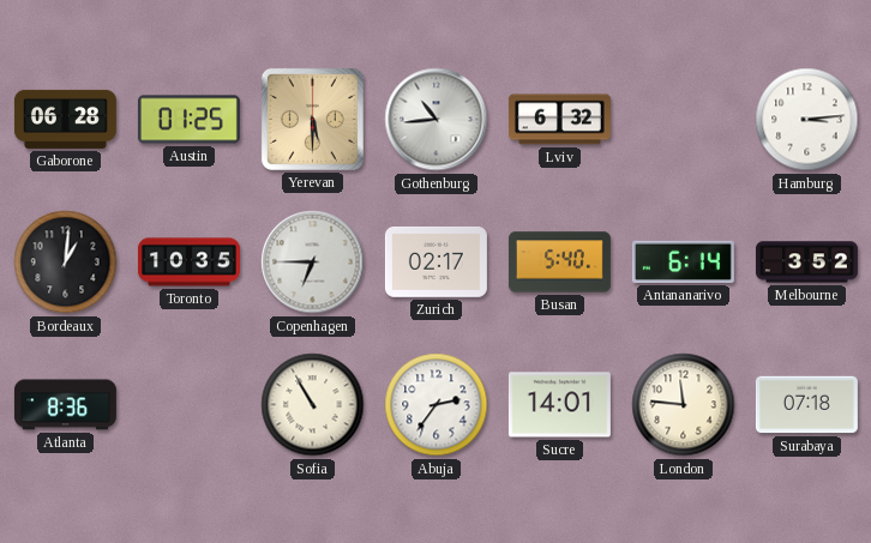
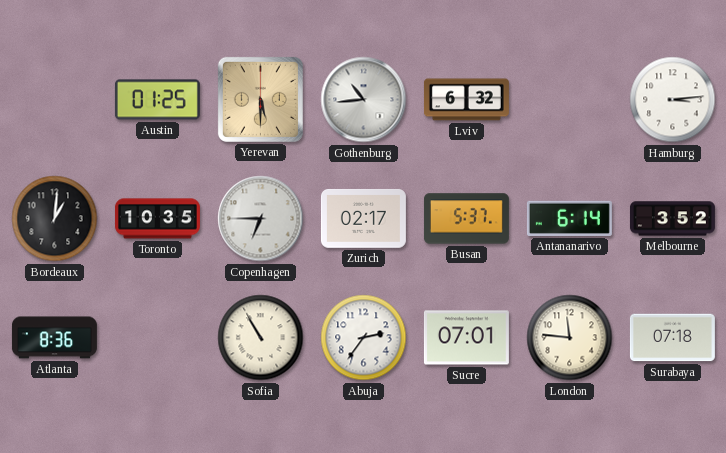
Gaborone: 06:28 -> none
Busan: 5:40 -> 5:37
Sucre: 14:01 -> 07:01
